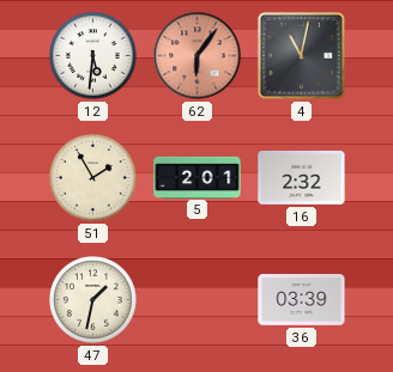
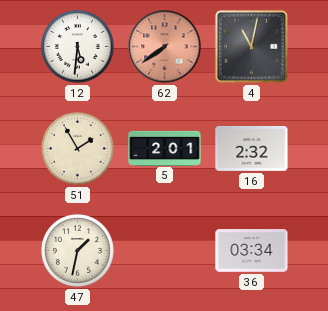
62: 6:06 -> 7:39
36: 03:39 -> 03:34
